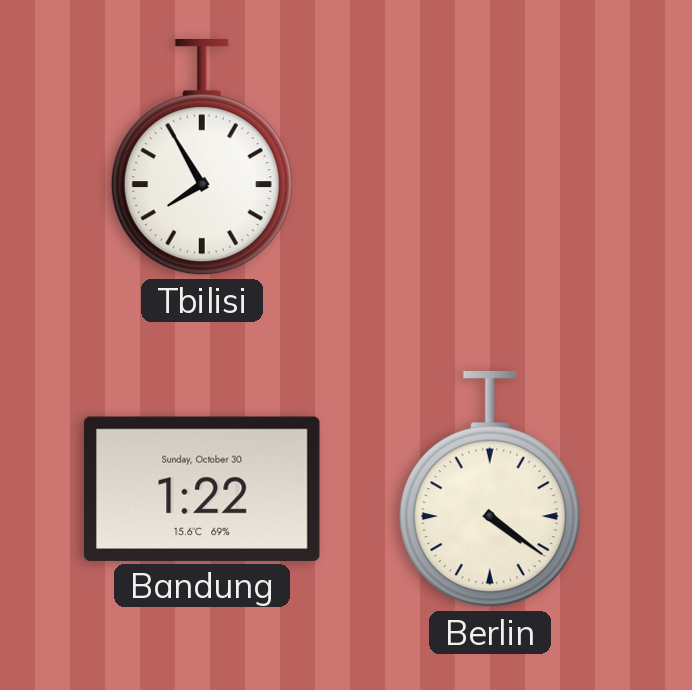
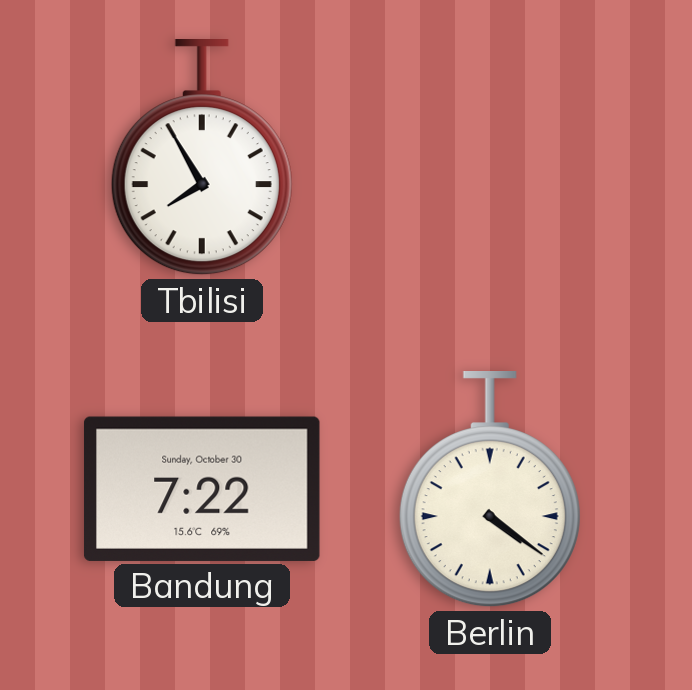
Bandung: 1:22 -> 7:22
